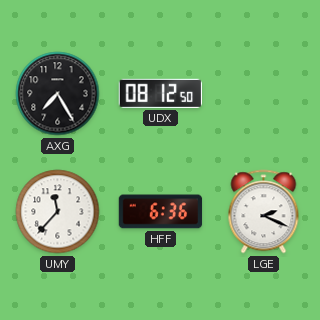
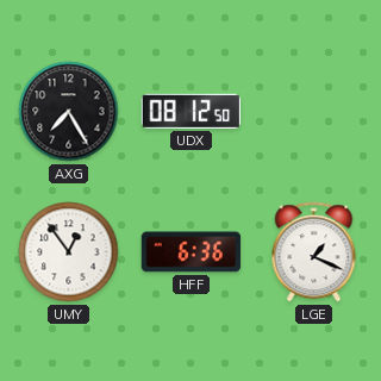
UMY: 11:37 -> 12:54
LGE: 2:19 -> 1:19
